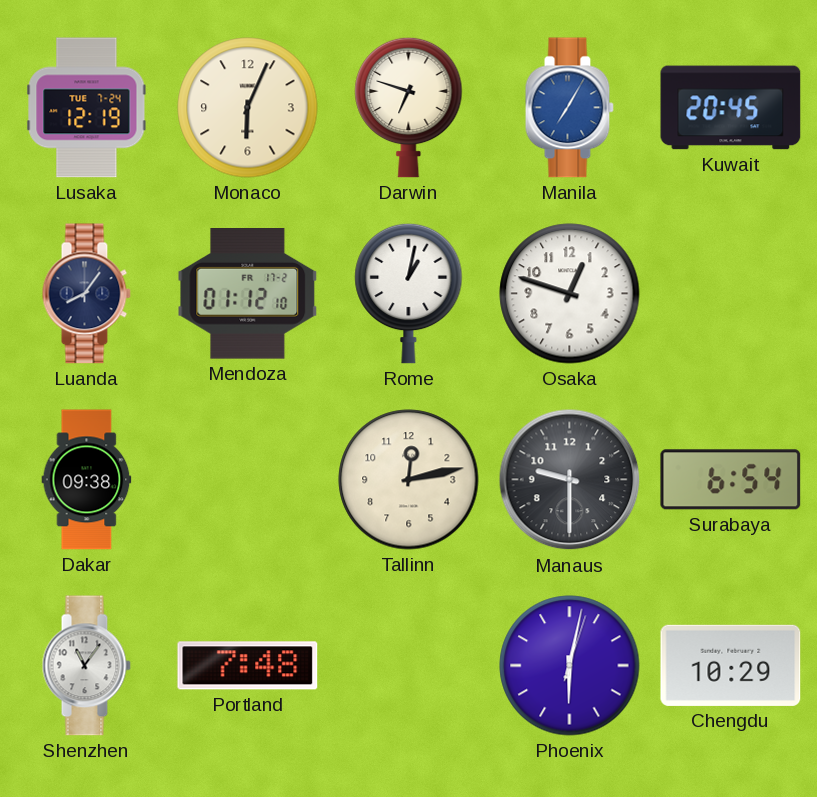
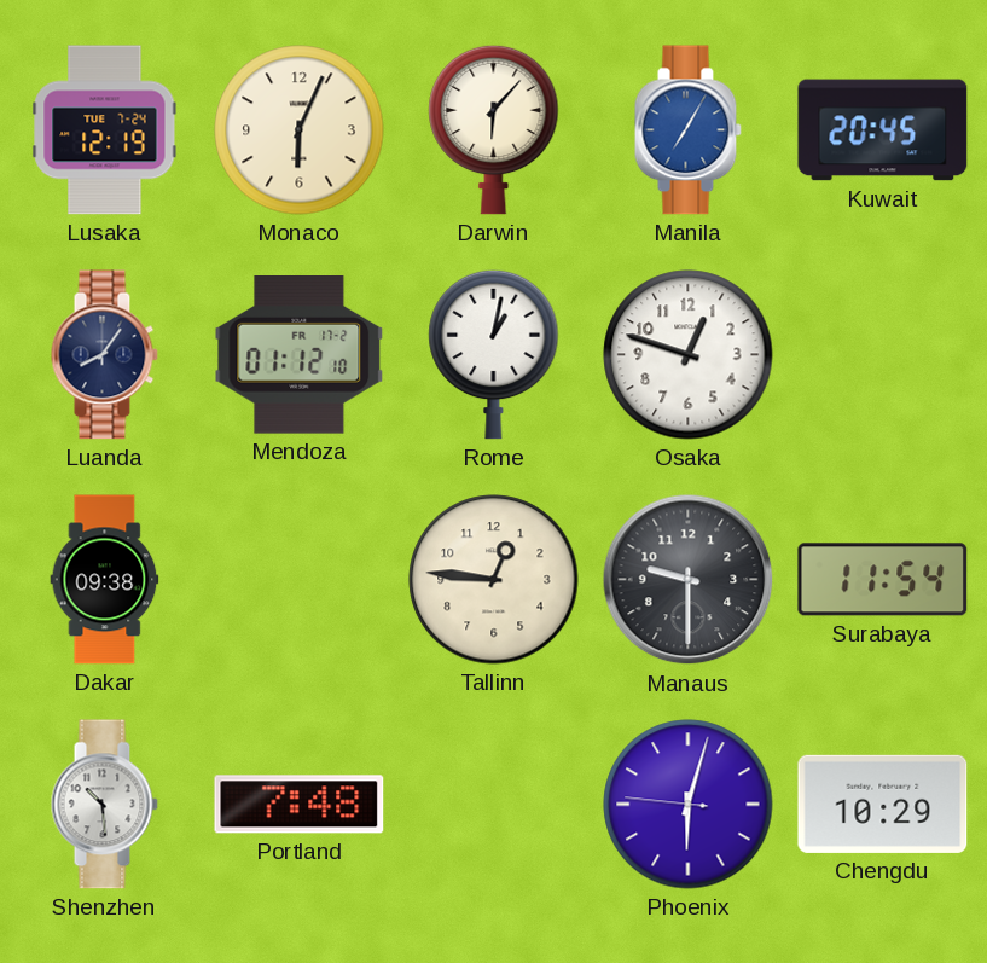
Darwin: 6:48 -> 6:07
Tallinn: 12:13 -> 12:46
Surabaya: 6:54 -> 11:54
Shenzhen: 11:06 -> 10:29
Phoenix: 6:02:03 -> 6:02:46
